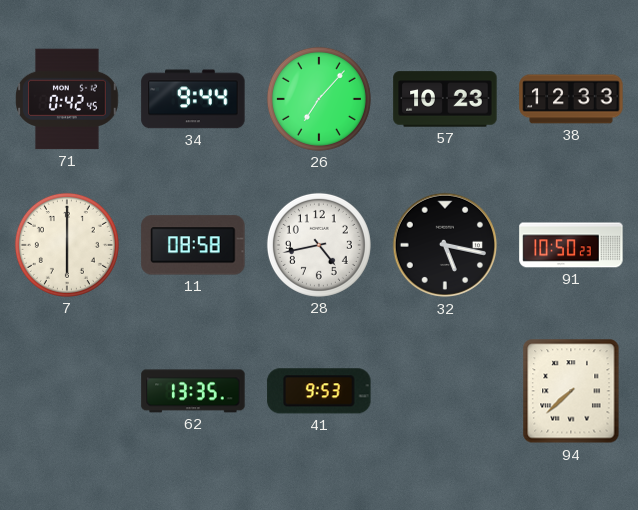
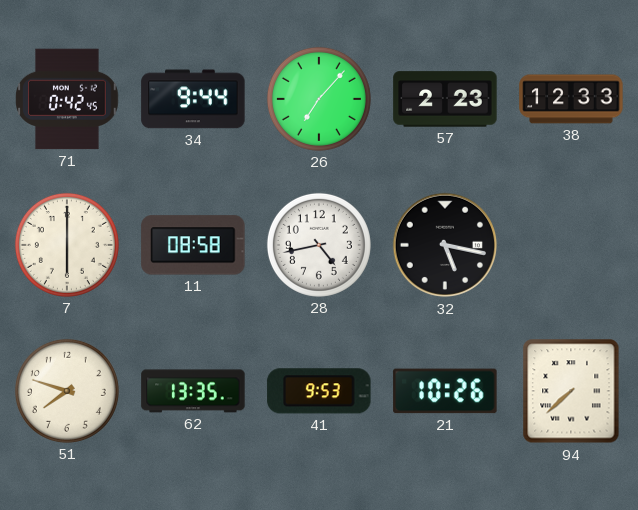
57: 10:23 -> 2:23
91: 10:50 -> none
51: none -> 7:48
21: none -> 10:26
